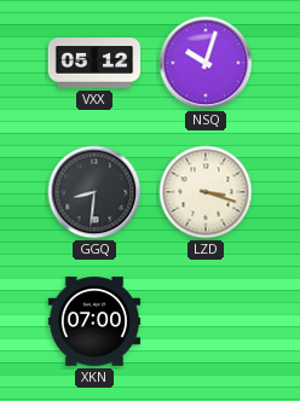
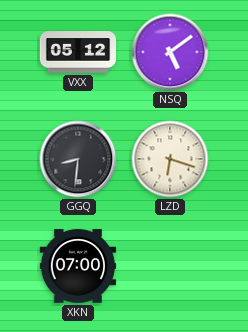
NSQ: 10:03 -> 5:09
LZD: 3:18 -> 6:18
